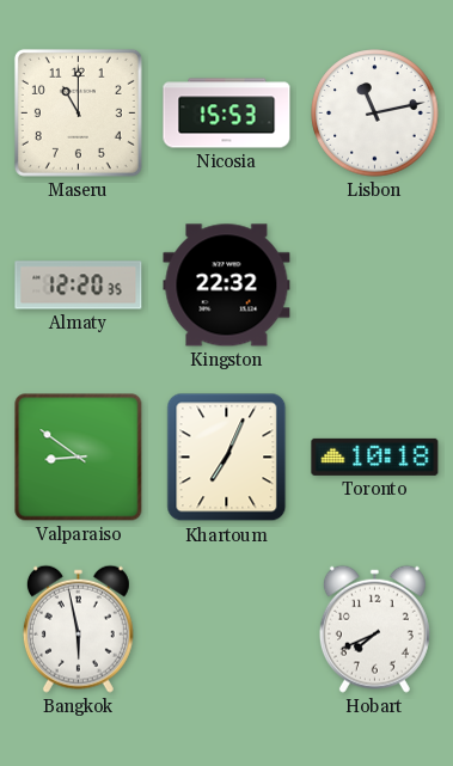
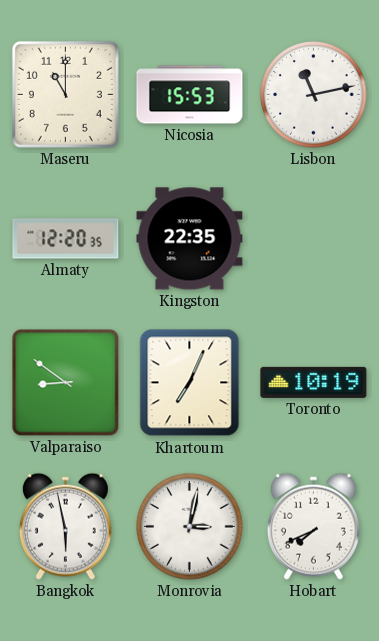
Kingston: 22:32 -> 22:35
Toronto: 10:18 -> 10:19
Monrovia: none -> 3:02
